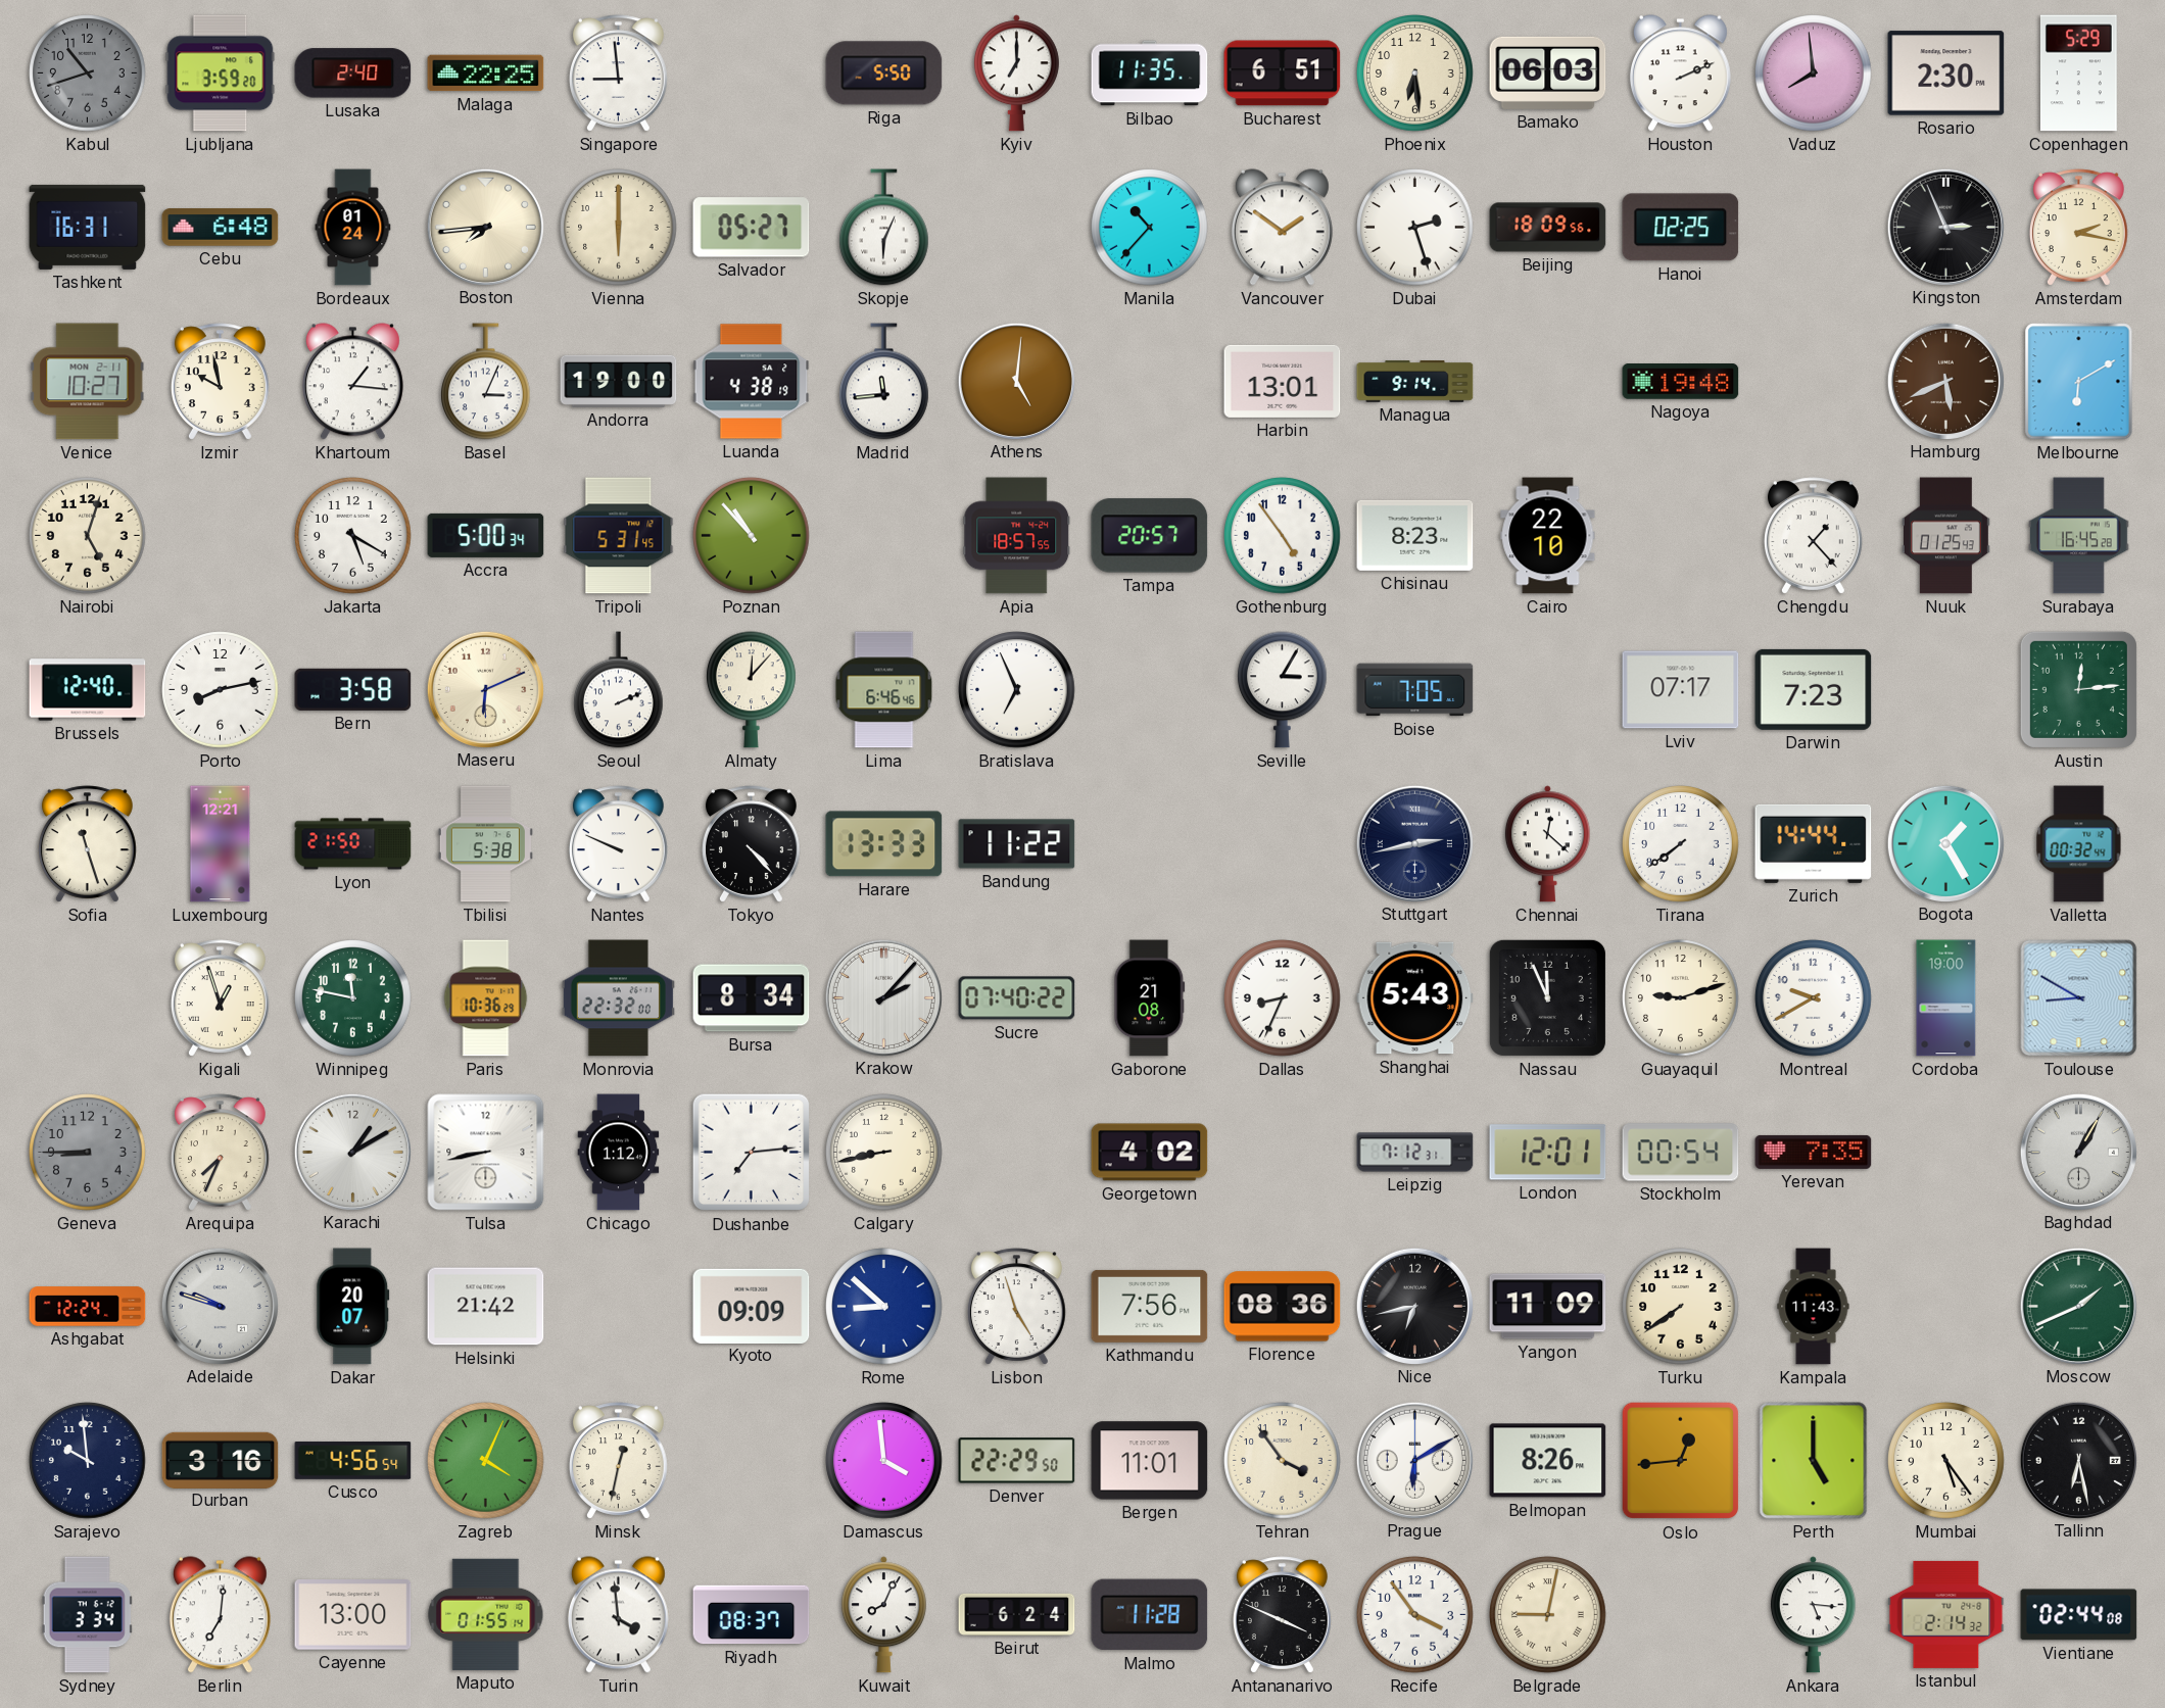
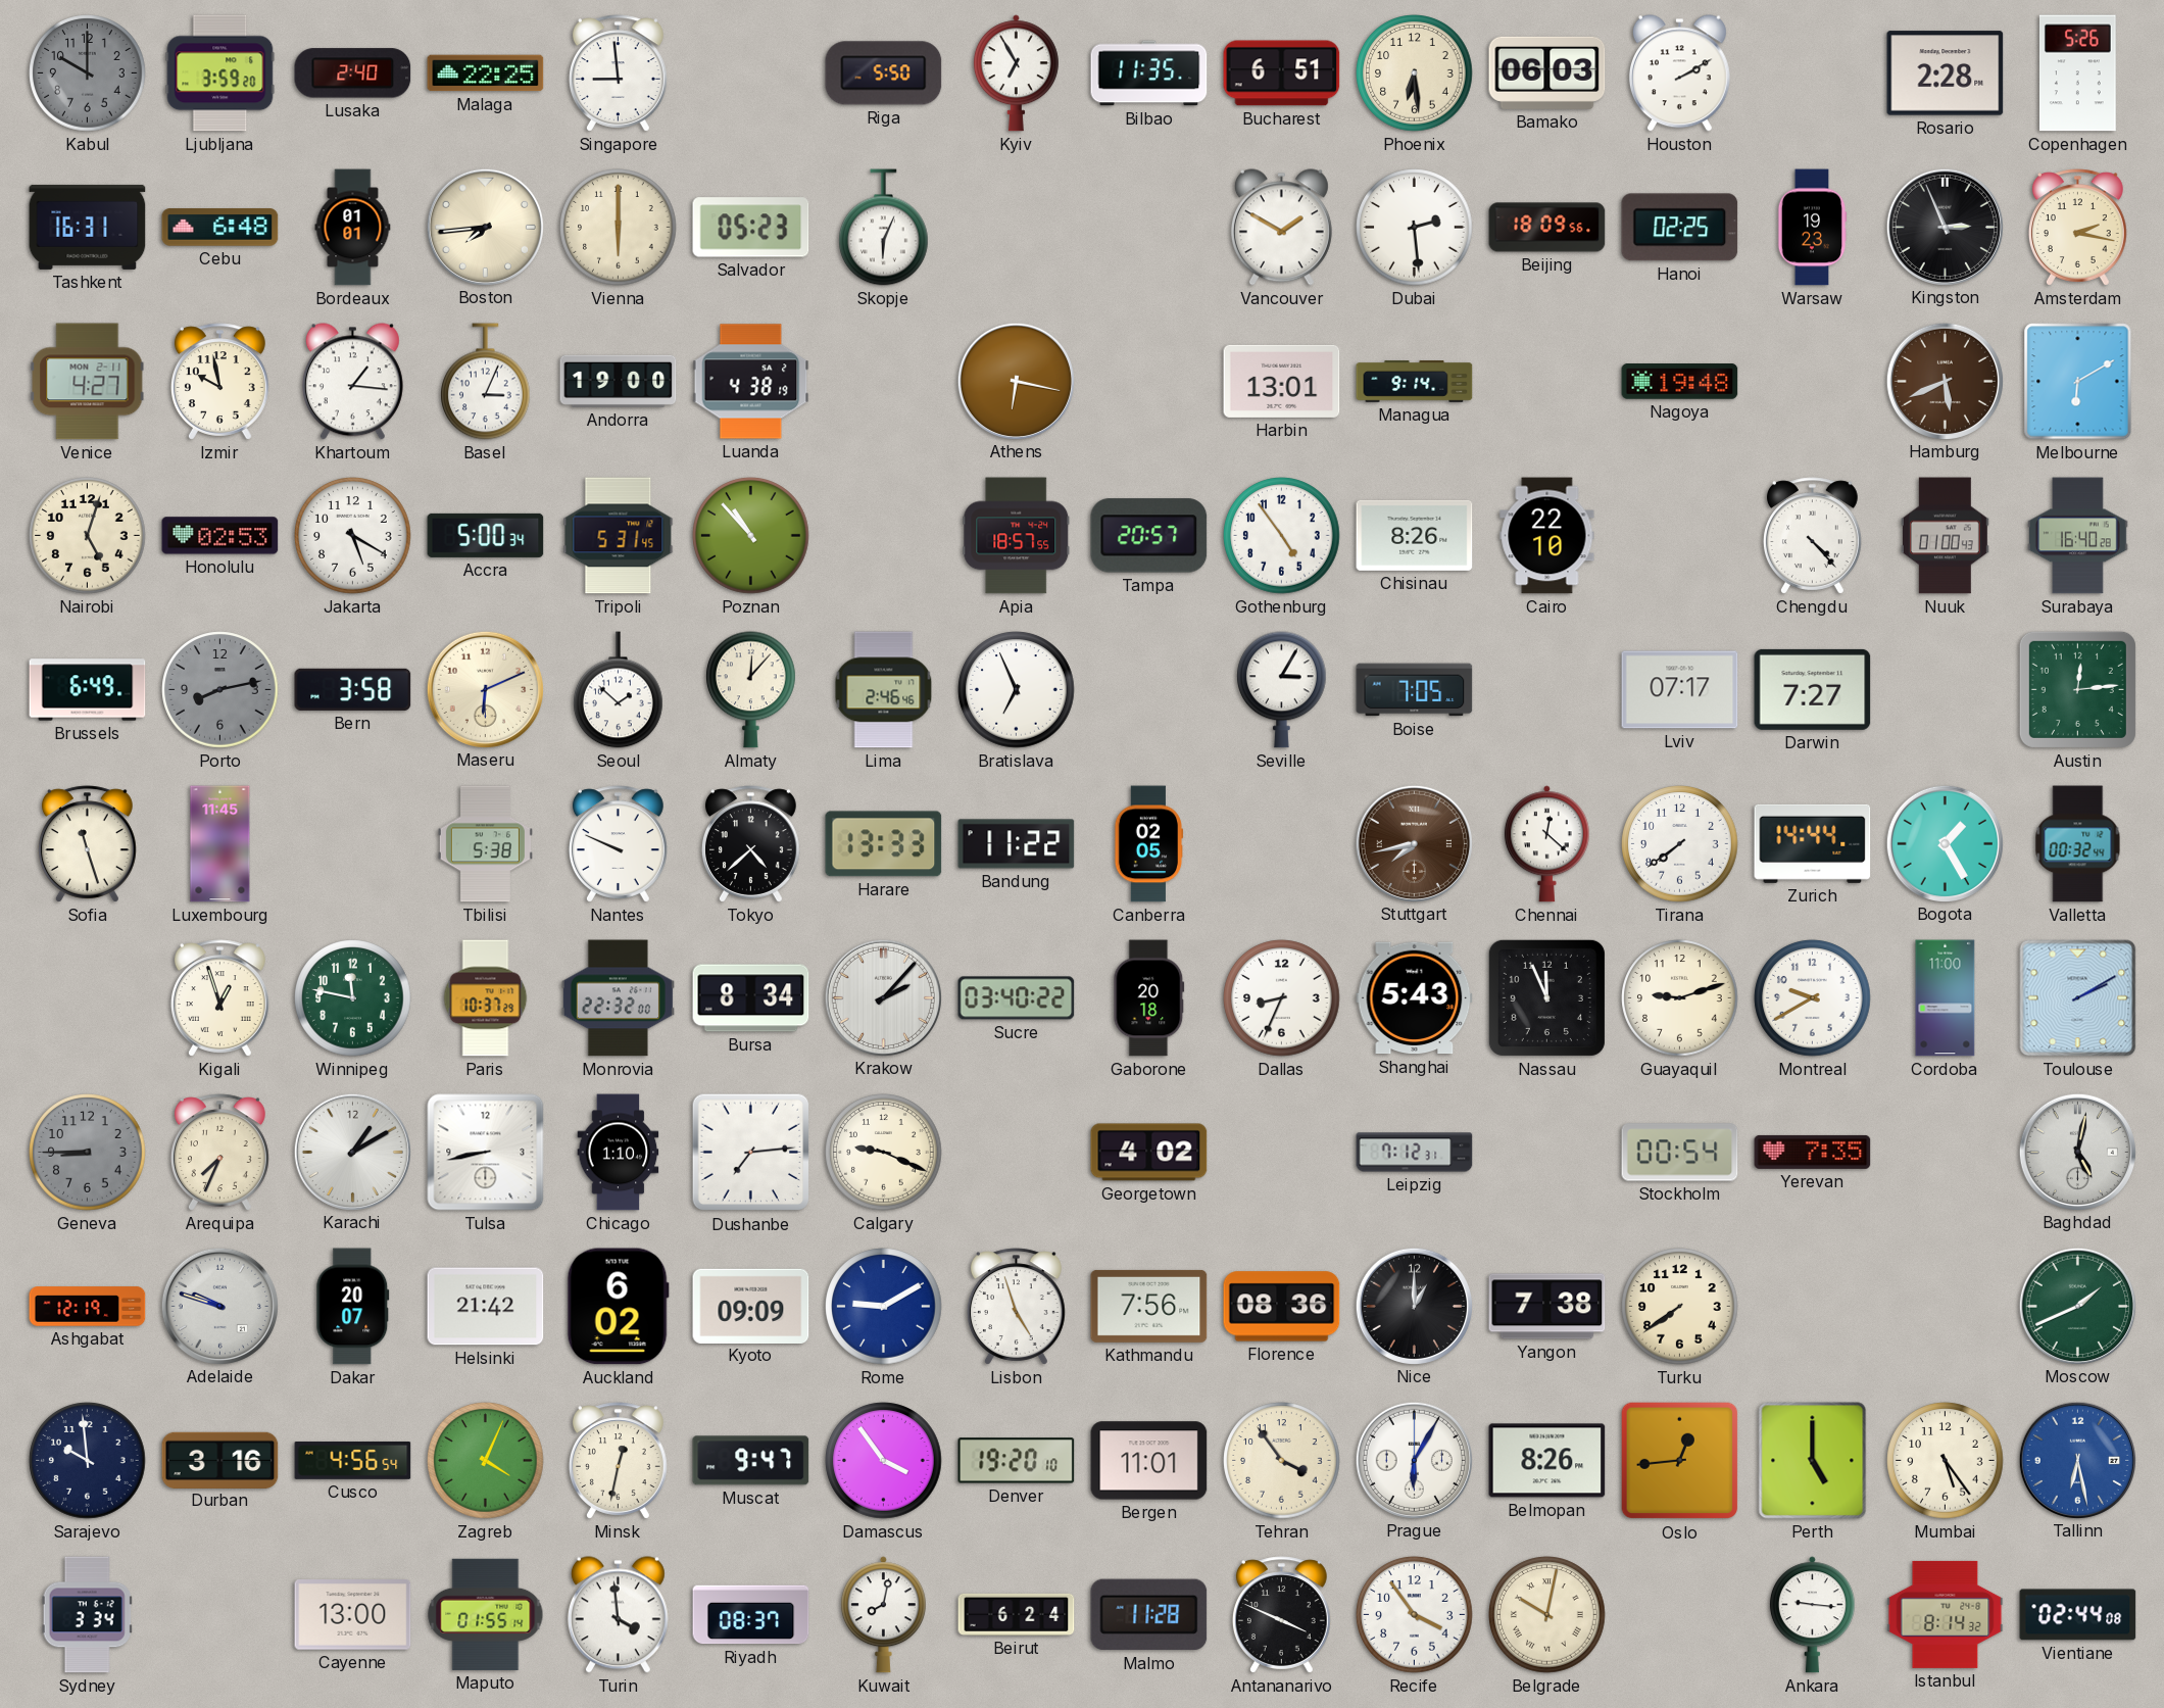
Kabul: 10:42 -> 10:00
Kyiv: 7:00 -> 6:55
Houston: 2:11 -> 2:10
Vaduz: 7:59 -> none
Rosario: 2:30 -> 2:28
Copenhagen: 5:29 -> 5:26
Bordeaux: 01:24 -> 01:01
Salvador: 05:27 -> 05:23
Manila: 10:37 -> none
Vancouver: 1:51 -> 1:50
Dubai: 2:27 -> 2:29
Warsaw: none -> 19:23
Venice: 10:27 -> 4:27
Madrid: 11:44 -> none
Athens: 5:01 -> 6:17
Honolulu: none -> 02:53
Chisinau: 8:23 -> 8:26
Chengdu: 1:23 -> 4:23
Nuuk: 01:25 -> 01:00
Surabaya: 16:45 -> 16:40
Brussels: 12:40 -> 6:49
Porto dial: white -> grey
Seoul: 2:11 -> 1:52
Lima: 6:46 -> 2:46
Darwin: 7:23 -> 7:27
Luxembourg: 12:21 -> 11:45
Lyon: 21:50 -> none
Tokyo: 4:23 -> 4:38
Canberra: none -> 02:05
Stuttgart: 2:43 -> 7:43
Stuttgart dial: navy -> brown
Paris: 10:36 -> 10:37
Sucre: 07:40 -> 03:40
Gaborone: 21:08 -> 20:18
Cordoba: 19:00 -> 11:00
Toulouse: 8:50 -> 2:10
Chicago: 1:12 -> 1:10
Calgary: 8:43 -> 9:19
London: 12:01 -> none
Baghdad: 1:05 -> 5:02
Ashgabat: 12:24 -> 12:19
Auckland: none -> 6:02
Rome: 8:52 -> 9:10
Nice: 6:43 -> 1:00
Yangon: 11:09 -> 7:38
Kampala: 11:43 -> none
Muscat: none -> 9:47
Damascus: 3:59 -> 3:54
Denver: 22:29 -> 19:20
Prague: 6:10 -> 6:05
Tallinn dial: black -> blue
Berlin: 7:01 -> none
Kuwait: 8:04 -> 8:02
Belgrade: 9:02 -> 10:02
Ankara: 5:16 -> 9:16
Istanbul: 2:14 -> 8:14
